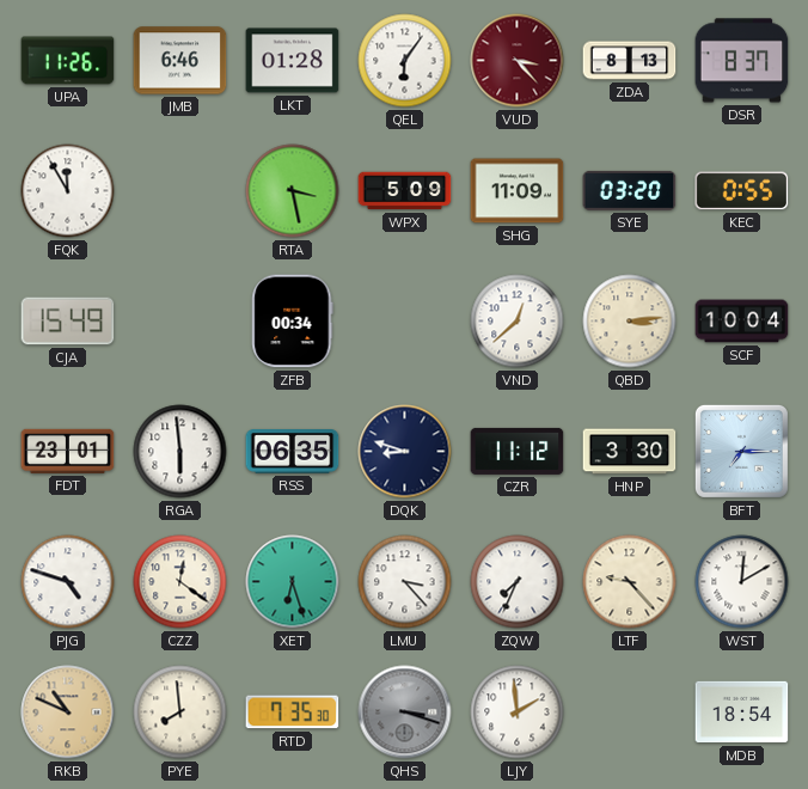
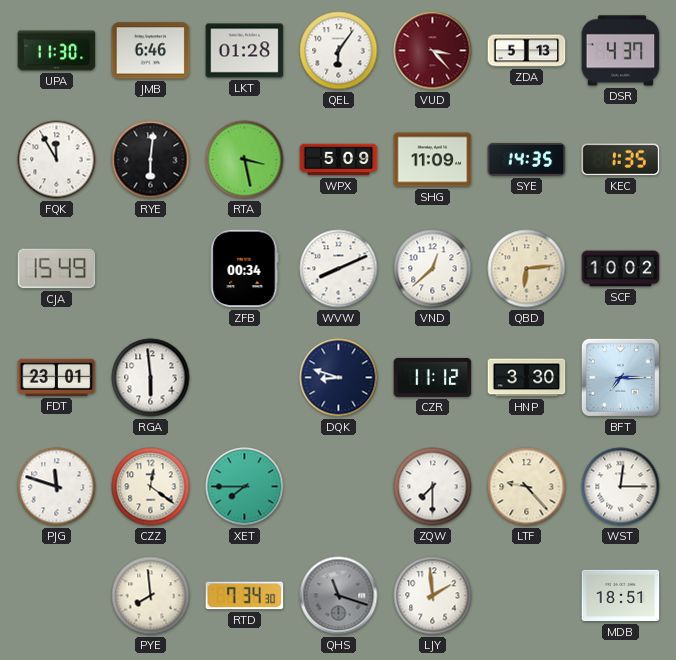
UPA: 11:26 -> 11:30
ZDA: 8:13 -> 5:13
DSR: 8:37 -> 4:37
RYE: none -> 6:01
SYE: 03:20 -> 14:35
KEC: 0:55 -> 1:35
WVW: none -> 8:11
QBD: 3:14 -> 6:14
SCF: 10:04 -> 10:02
RSS: 06:35 -> none
PJG: 4:48 -> 11:48
XET: 6:27 -> 7:45
LMU: 3:23 -> none
ZQW: 7:34 -> 7:30
WST: 12:10 -> 12:15
RKB: 10:49 -> none
RTD: 7:35 -> 7:34
QHS: 3:18 -> 11:18
MDB: 18:54 -> 18:51
